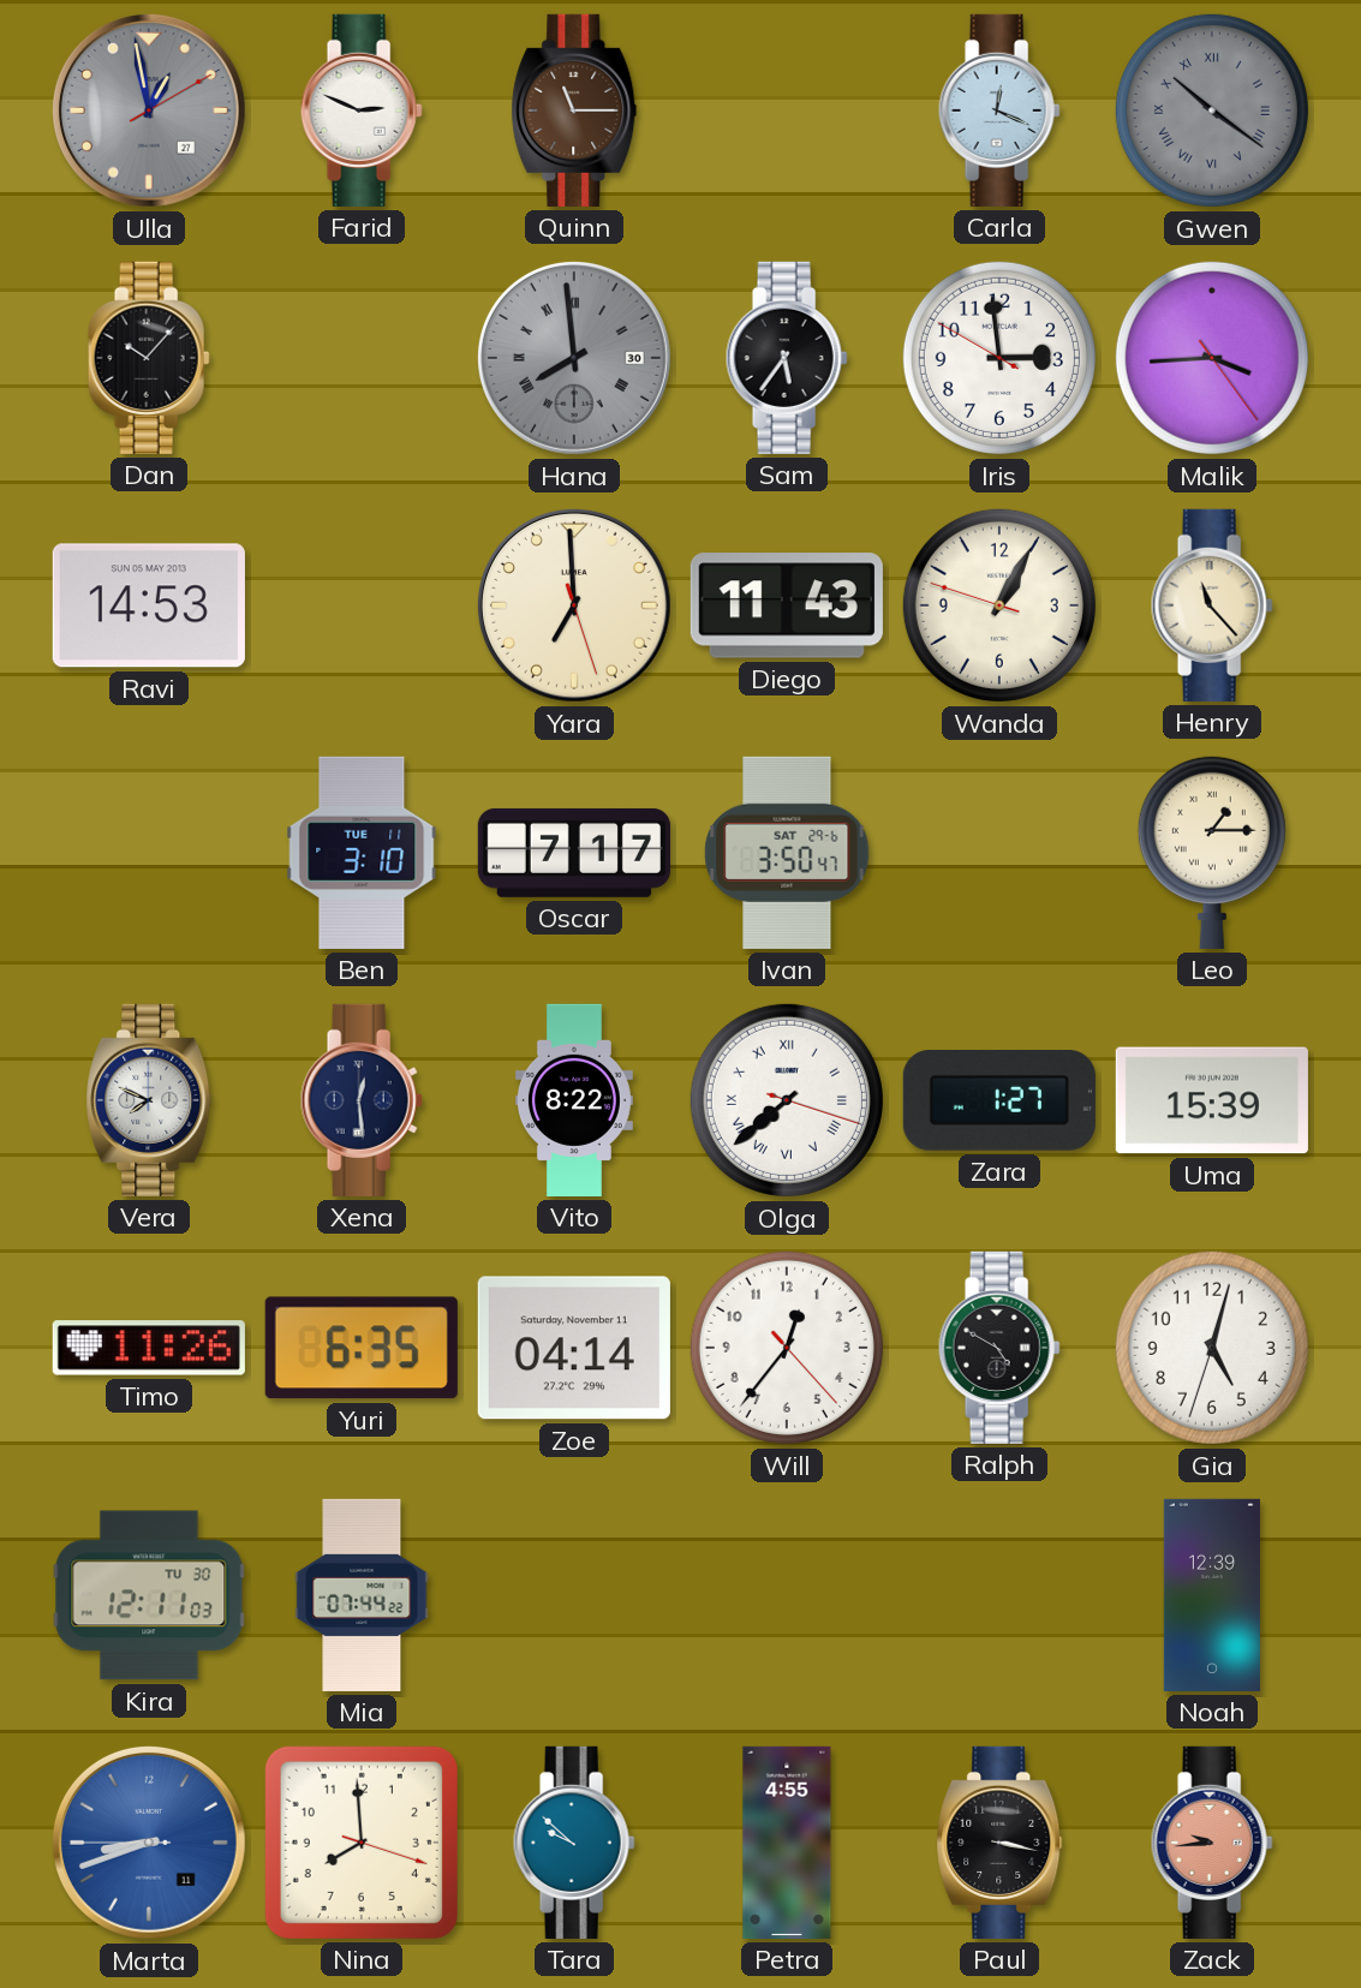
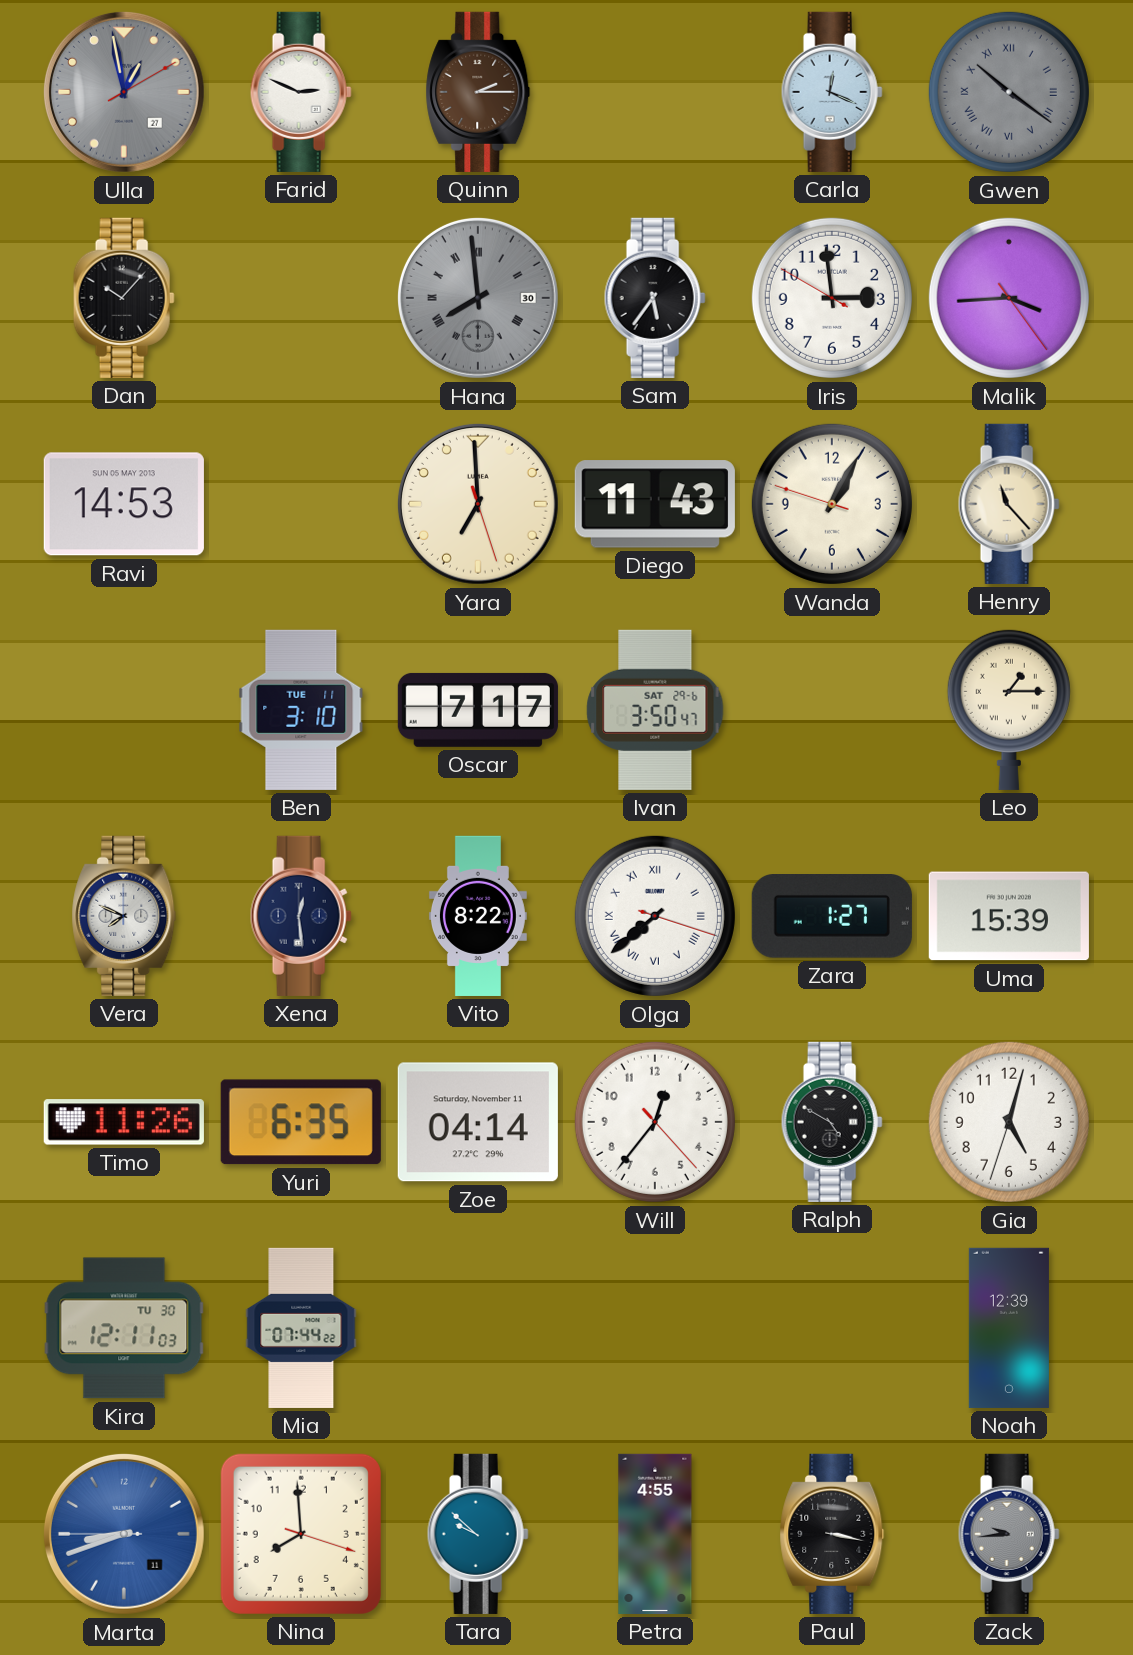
Quinn: 11:15 -> 2:15
Zack dial: salmon -> grey
